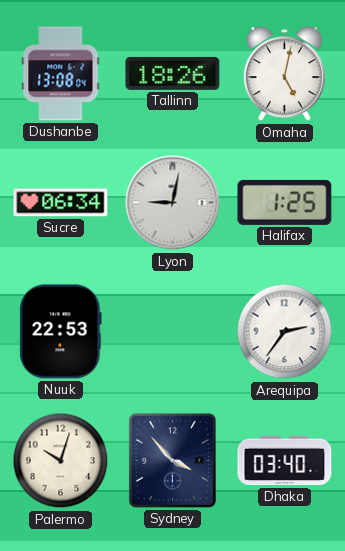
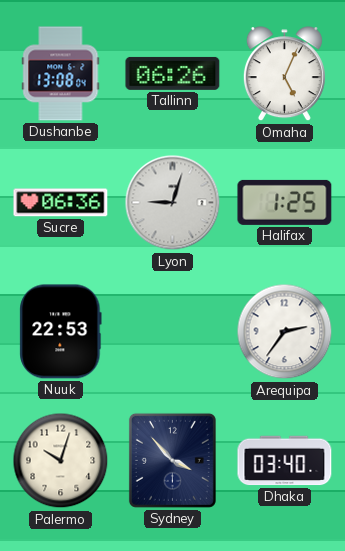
Tallinn: 18:26 -> 06:26
Omaha: 5:02 -> 5:04
Sucre: 06:34 -> 06:36
Lyon: 9:02 -> 9:03
